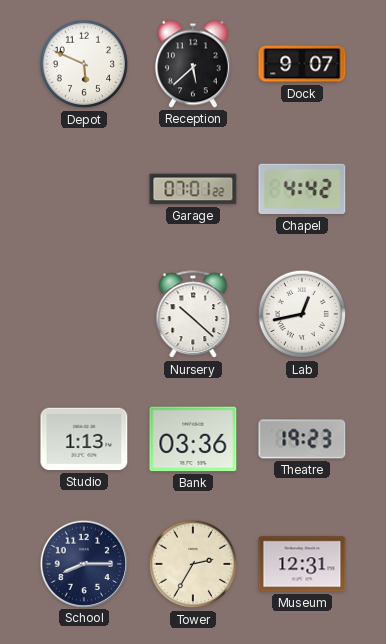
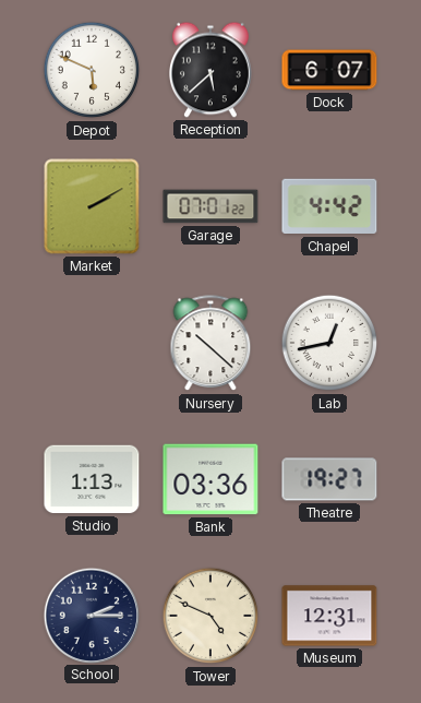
Dock: 9:07 -> 6:07
Market: none -> 2:10
Theatre: 19:23 -> 19:27
School: 8:15 -> 2:15
Tower: 2:35 -> 4:49
